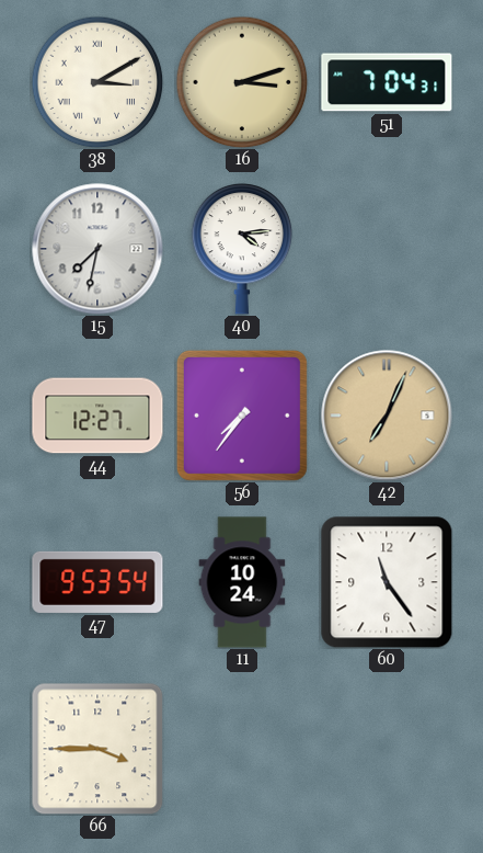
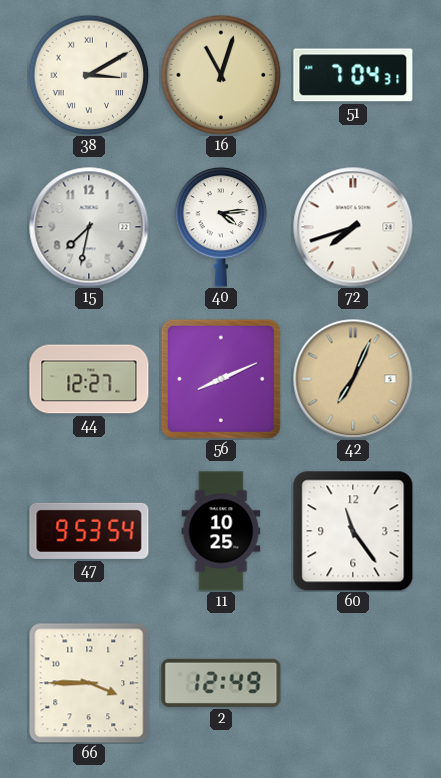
16: 3:12 -> 11:03
72: none -> 7:42
56: 7:36 -> 8:11
11: 10:24 -> 10:25
2: none -> 12:49
